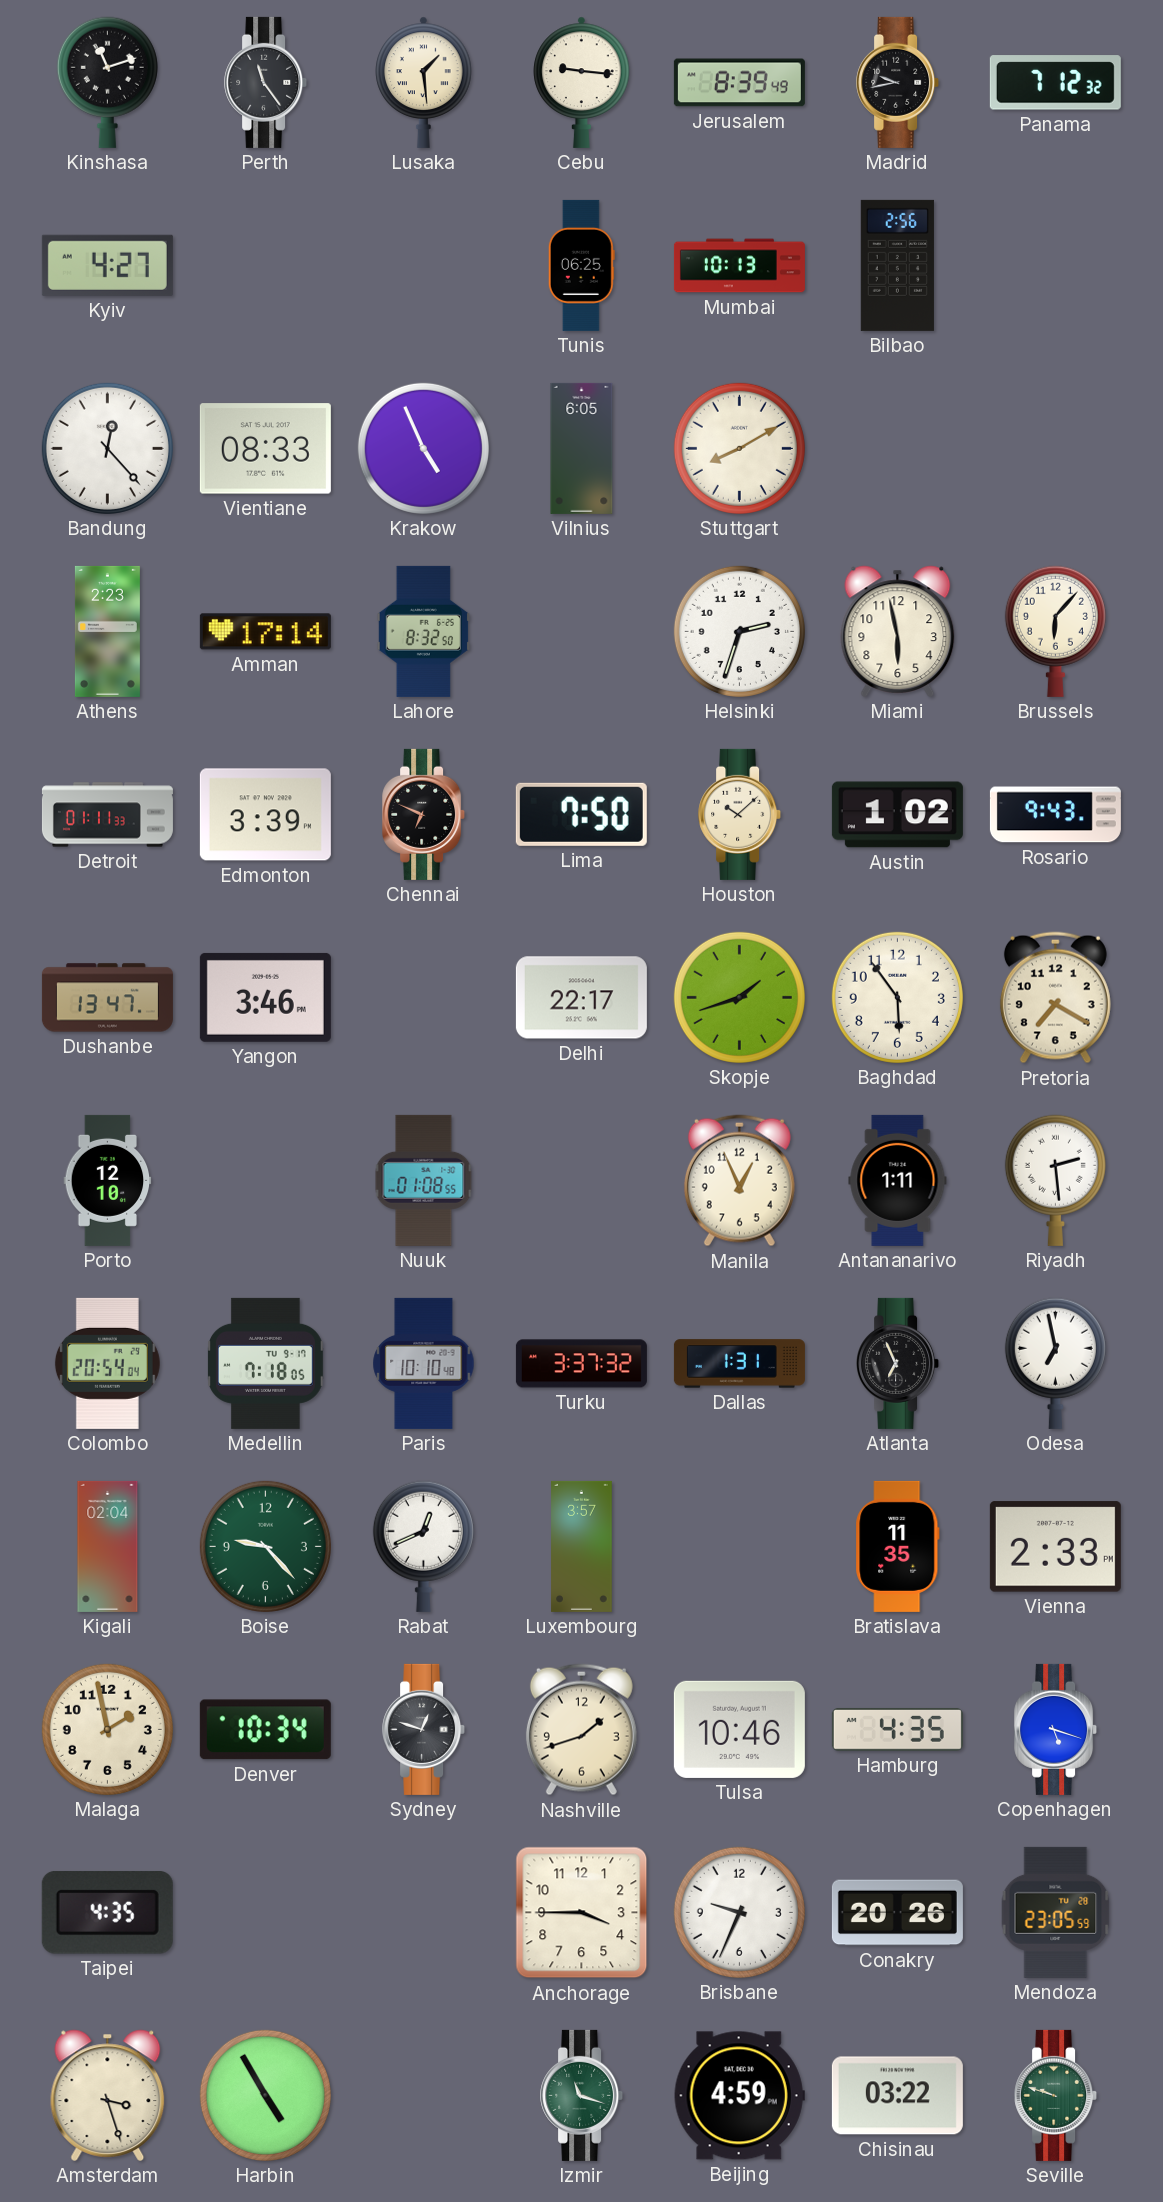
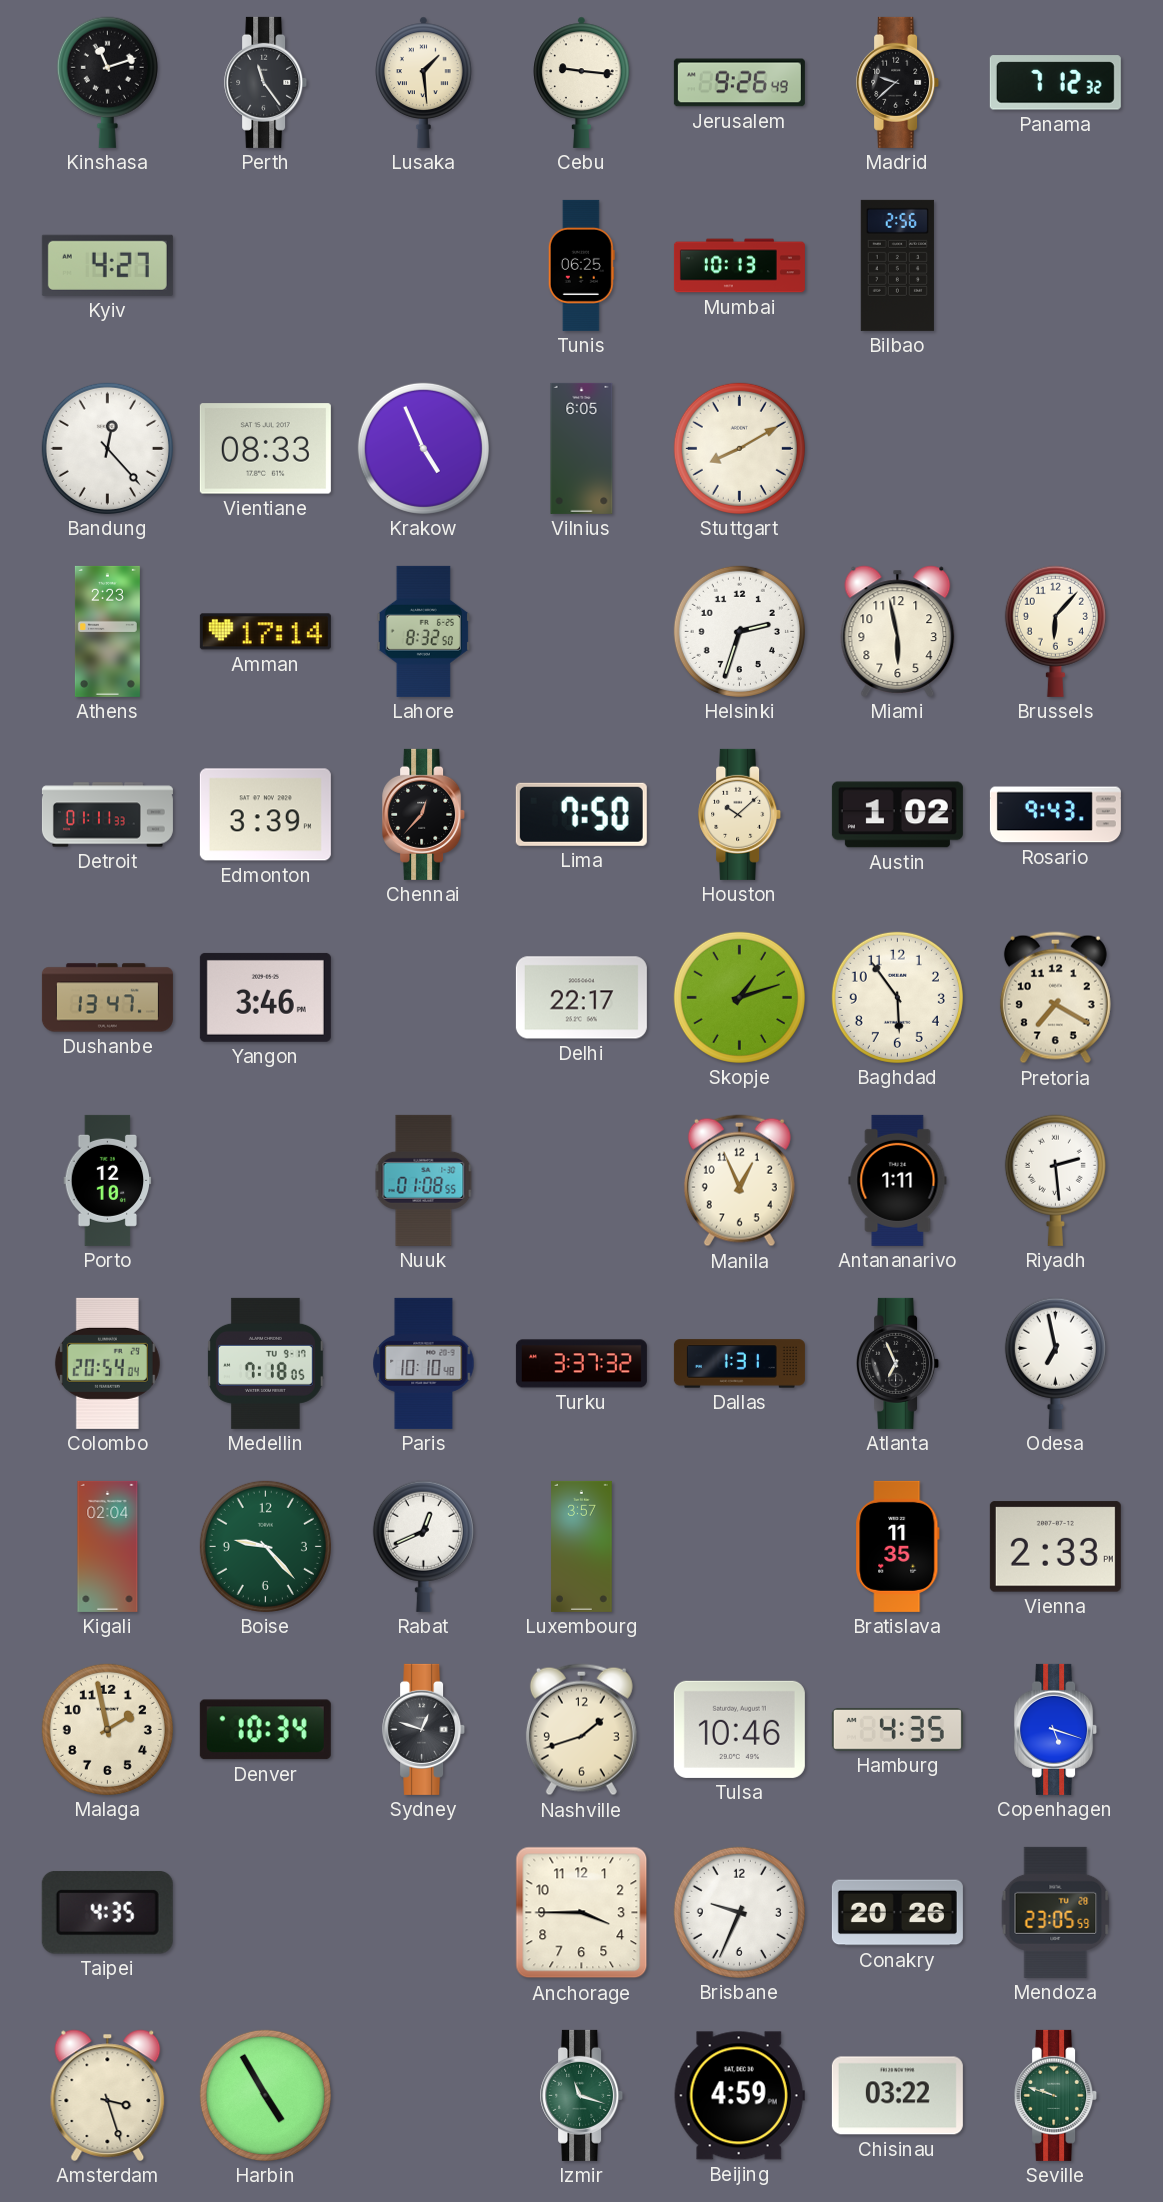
Jerusalem: 8:39 -> 9:26
Madrid: 9:43 -> 9:38
Chennai: 6:49 -> 12:37
Skopje: 1:42 -> 1:12
